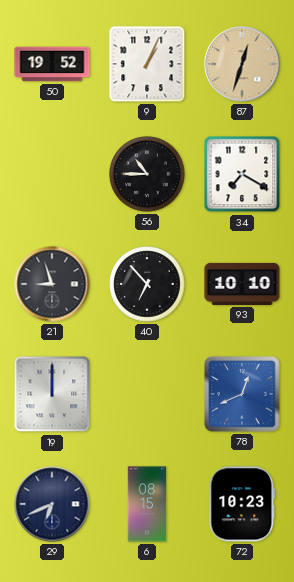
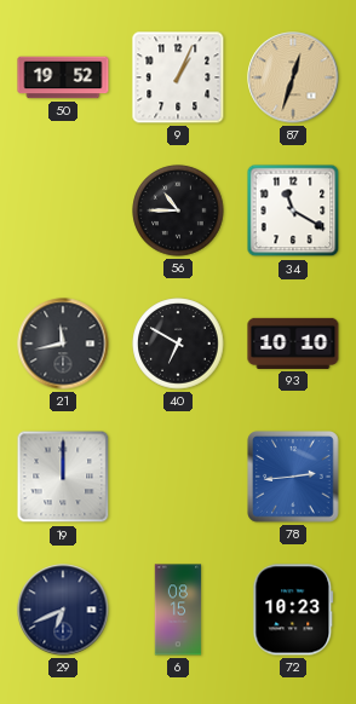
34: 7:20 -> 11:20
21: 8:57 -> 11:43
40: 6:53 -> 6:50
78: 12:41 -> 2:44
